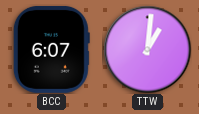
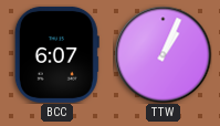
TTW: 1:01 -> 1:04
